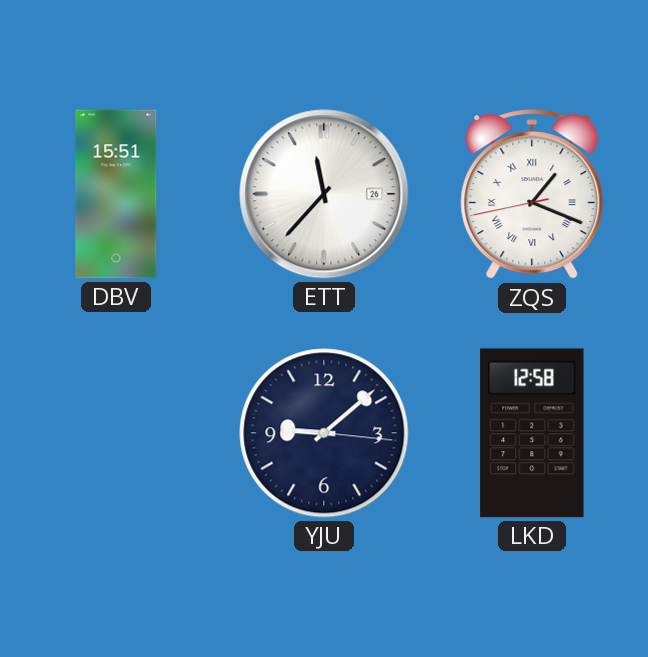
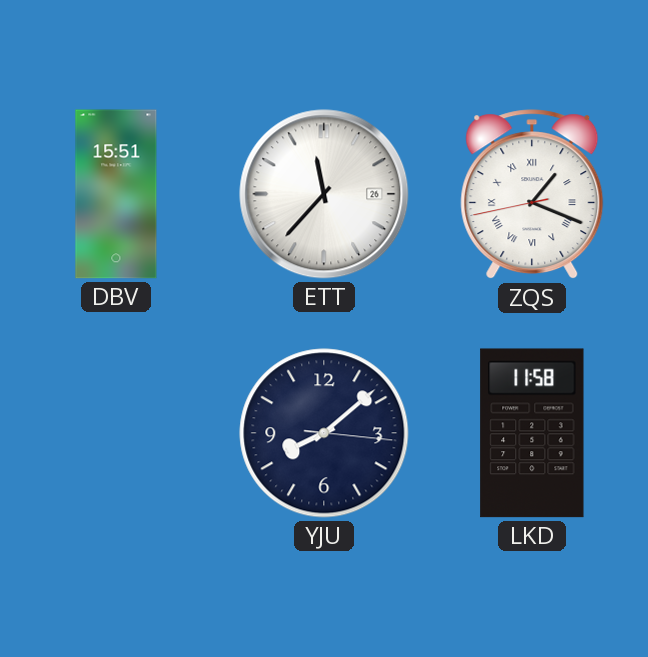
YJU: 9:08 -> 8:08
LKD: 12:58 -> 11:58
